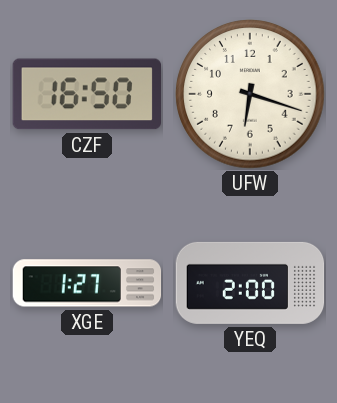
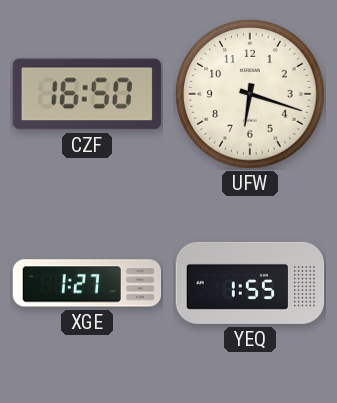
YEQ: 2:00 -> 1:55
